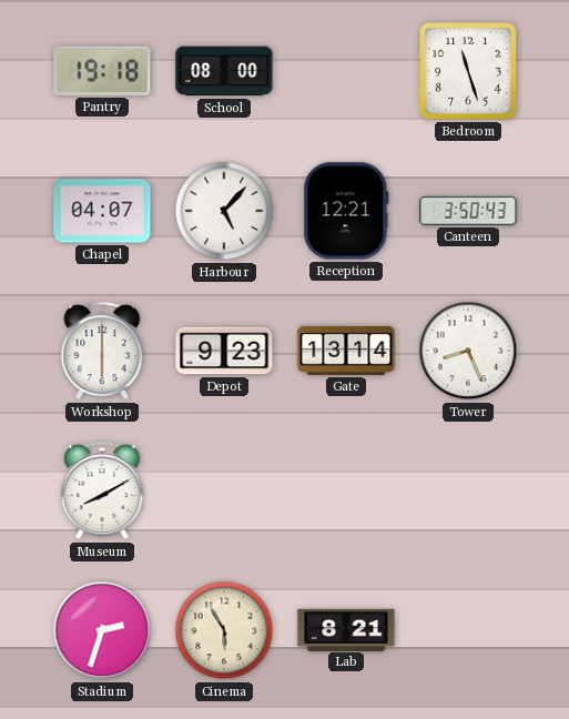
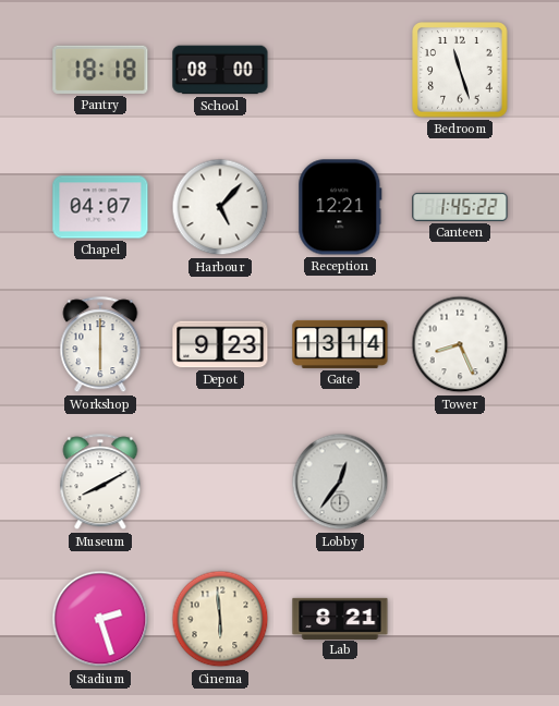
Pantry: 19:18 -> 18:18
Canteen: 3:50 -> 1:45
Lobby: none -> 12:36
Stadium: 2:33 -> 2:27
Cinema: 5:55 -> 5:59
